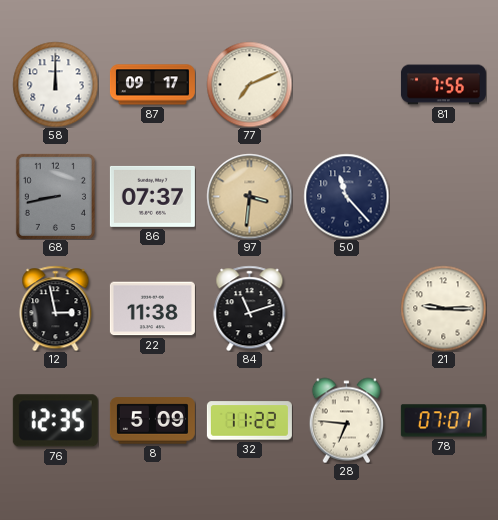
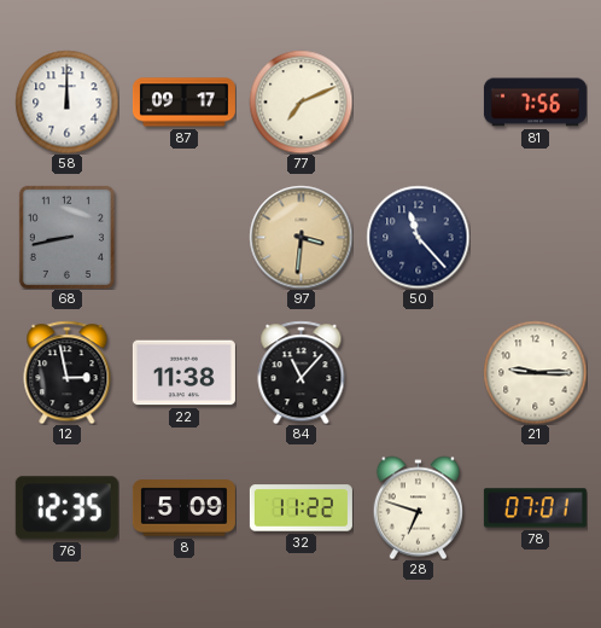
86: 07:37 -> none
84: 11:12 -> 11:07
28: 6:46 -> 6:48
